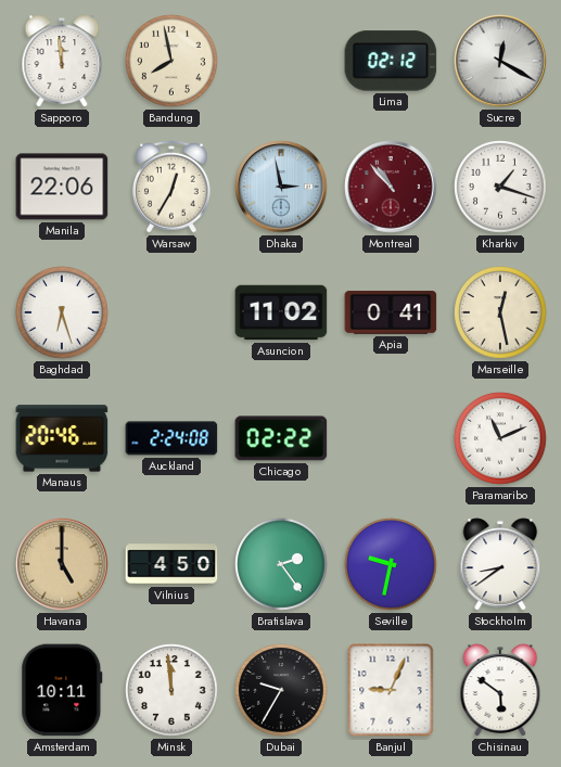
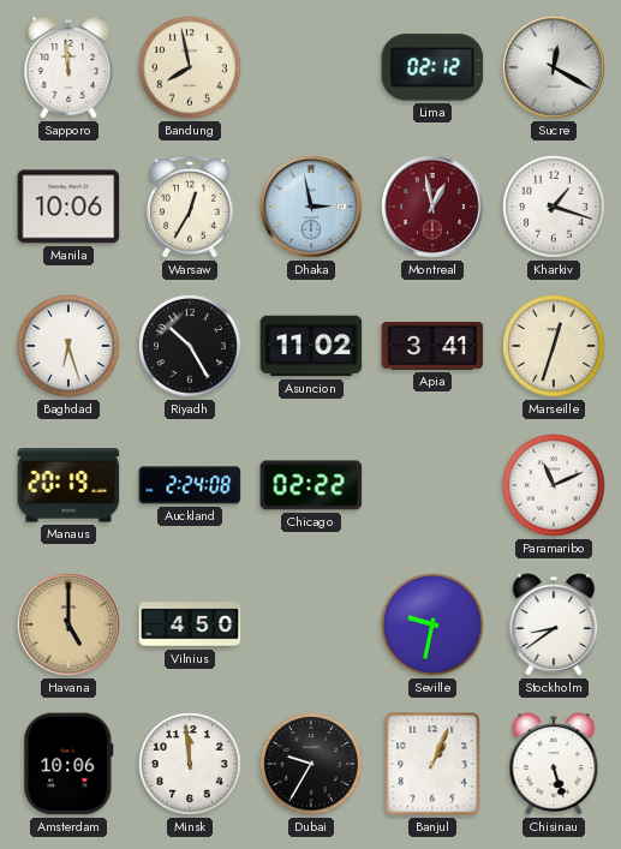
Manila: 22:06 -> 10:06
Montreal: 10:53 -> 12:58
Riyadh: none -> 10:25
Apia: 0:41 -> 3:41
Marseille: 12:28 -> 12:33
Manaus: 20:46 -> 20:19
Bratislava: 2:24 -> none
Amsterdam: 10:11 -> 10:06
Banjul: 9:04 -> 1:04
Chisinau: 5:51 -> 5:27
